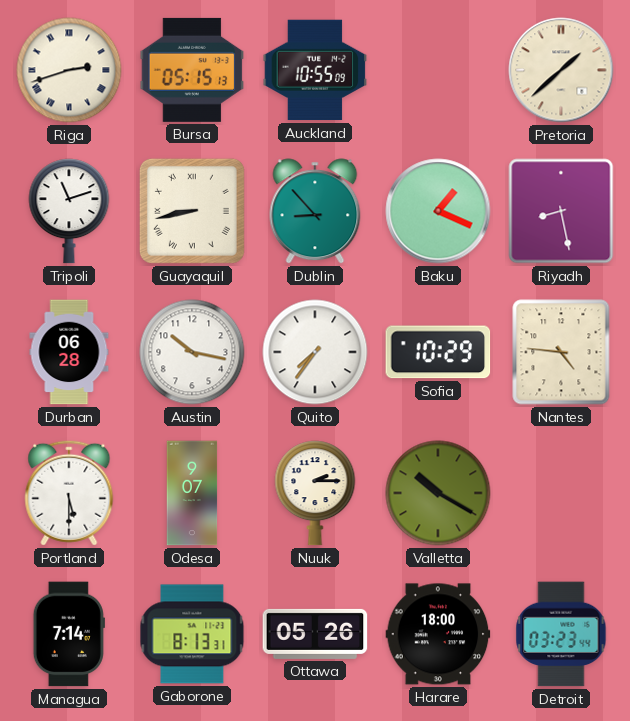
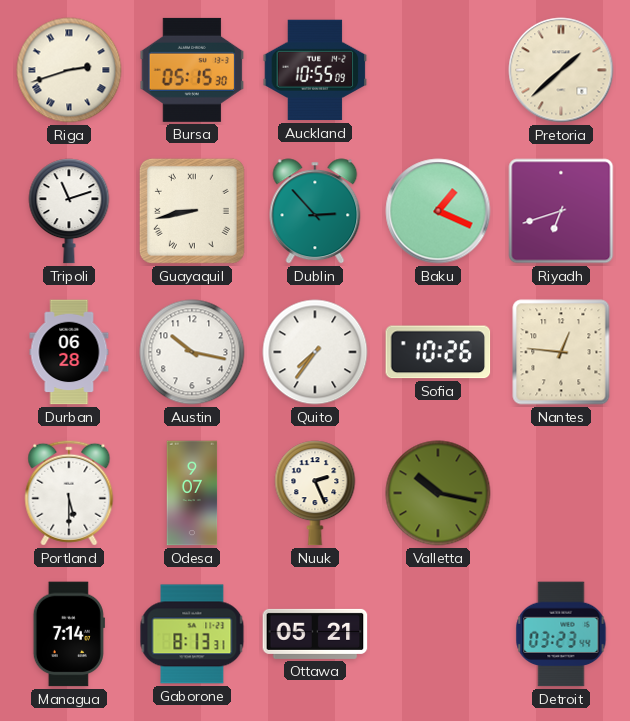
Bursa: 05:15:13 -> 05:15:30
Dublin: 8:53 -> 2:53
Riyadh: 8:28 -> 6:42
Sofia: 10:29 -> 10:26
Nantes: 4:46 -> 12:46
Nuuk: 2:15 -> 2:26
Valletta: 10:20 -> 10:17
Ottawa: 05:26 -> 05:21
Harare: 18:00 -> none
